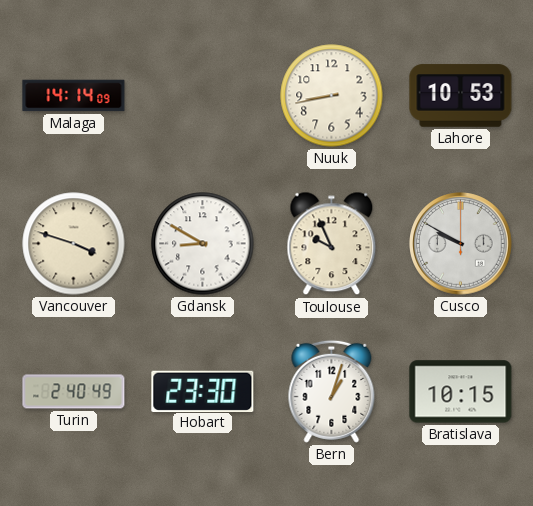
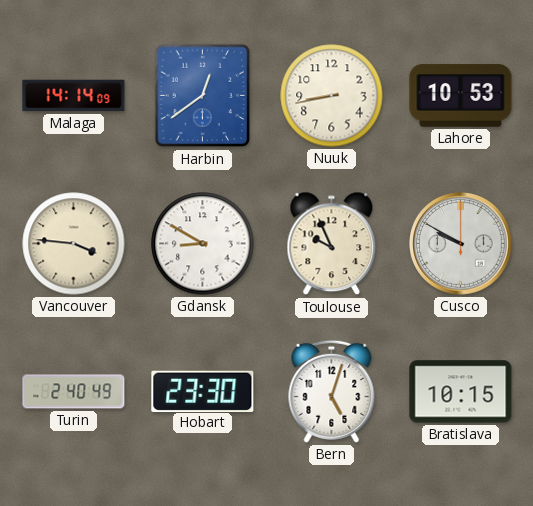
Harbin: none -> 12:39
Vancouver: 3:48 -> 3:46
Bern: 1:03 -> 5:03
